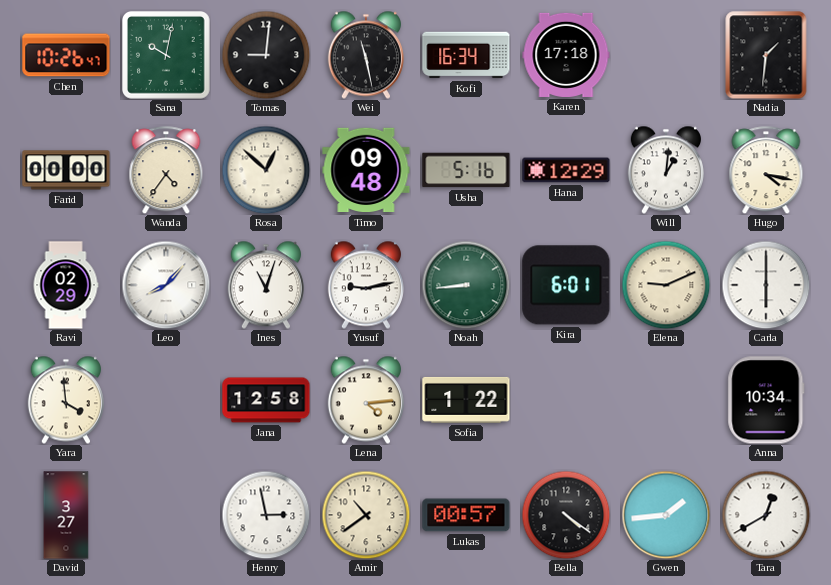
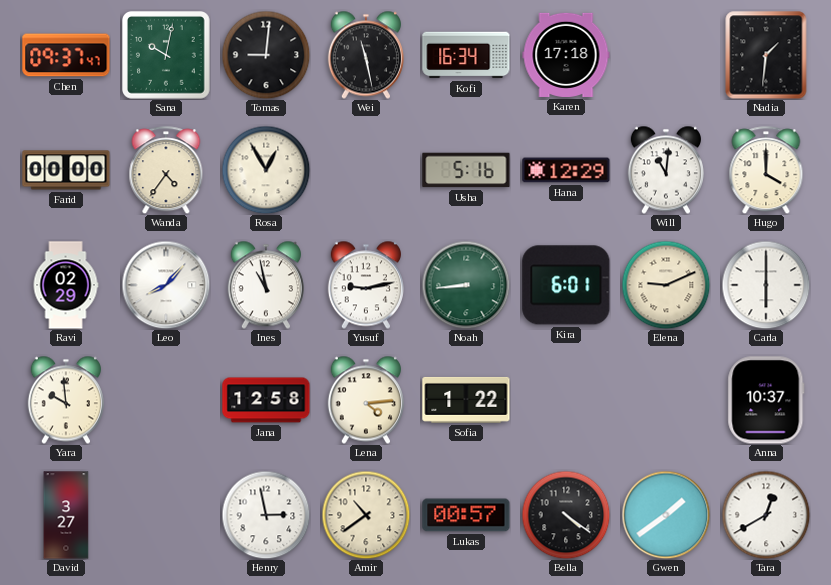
Chen: 10:26 -> 09:37
Rosa: 12:52 -> 12:55
Timo: 09:48 -> none
Will: 1:01 -> 11:01
Hugo: 4:17 -> 4:00
Ines: 11:03 -> 10:58
Yara: 3:59 -> 9:59
Anna: 10:34 -> 10:37
Gwen: 1:44 -> 1:39
